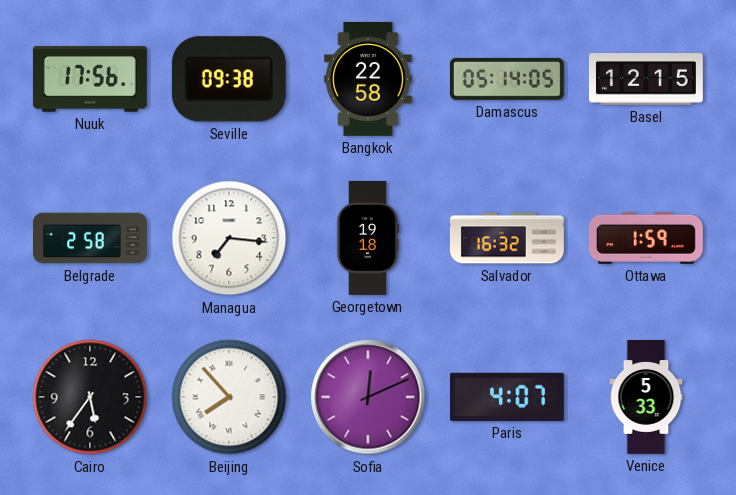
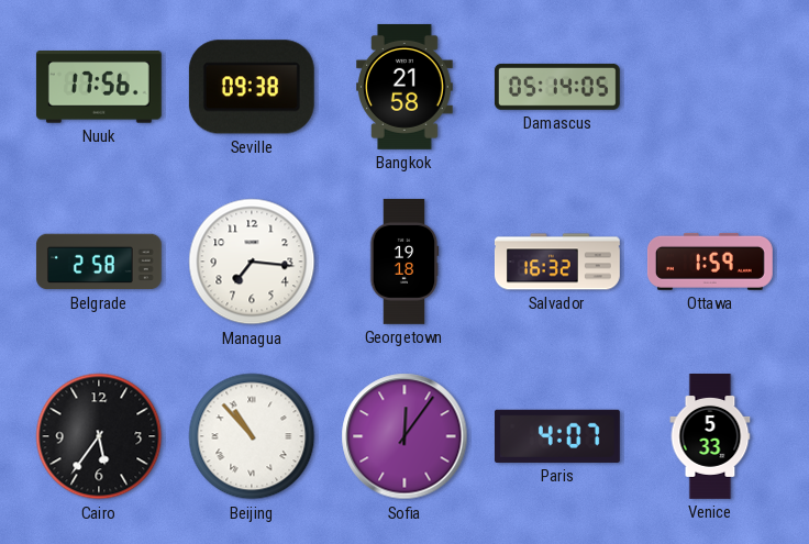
Bangkok: 22:58 -> 21:58
Basel: 12:15 -> none
Beijing: 7:53 -> 10:53
Sofia: 12:11 -> 12:06
